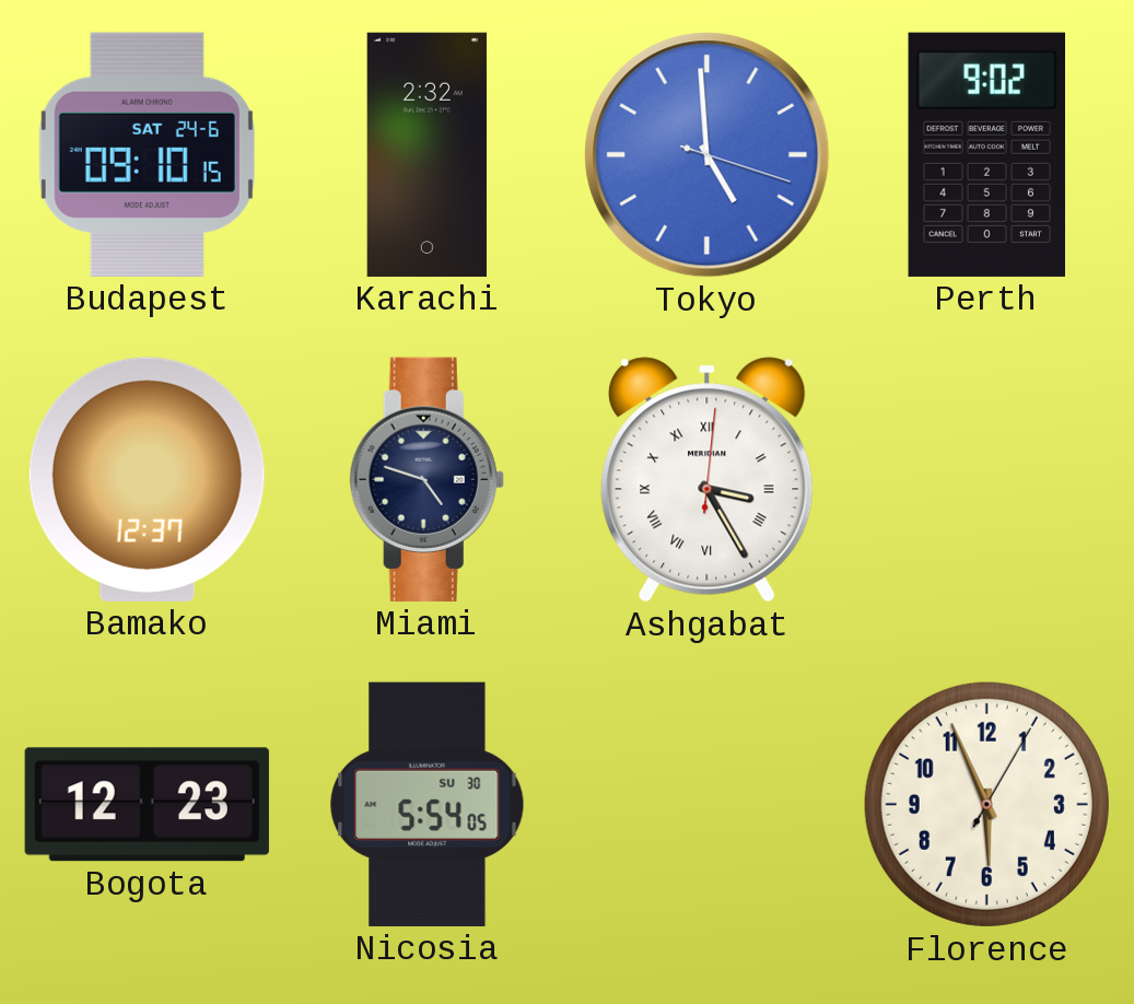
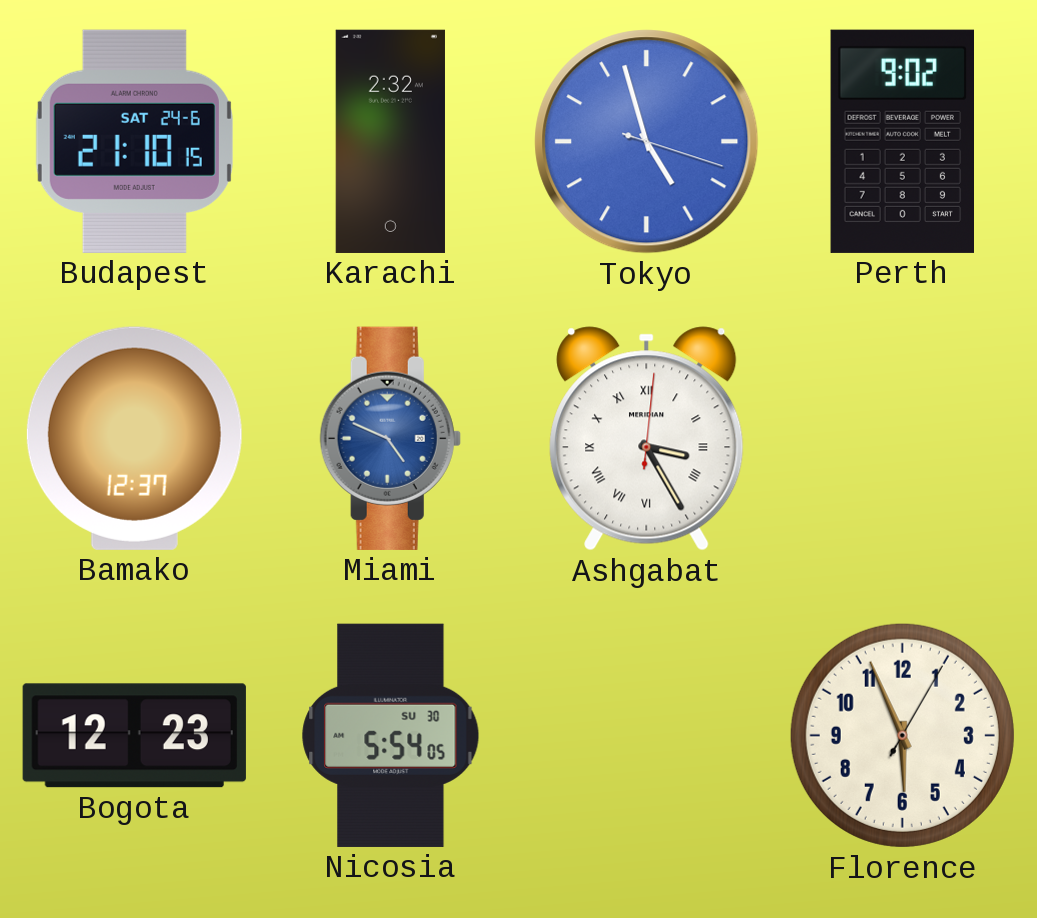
Budapest: 09:10 -> 21:10
Tokyo: 4:59 -> 4:57
Miami: 4:48 -> 4:49
Miami dial: navy -> blue
